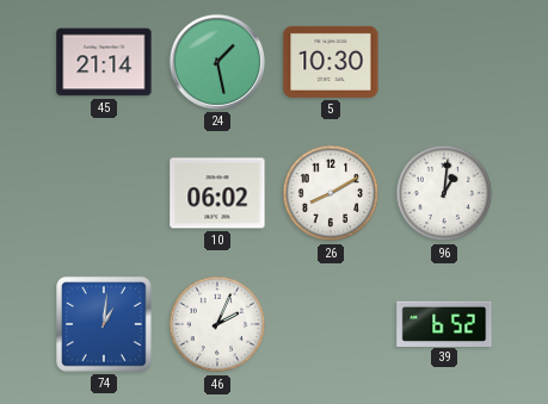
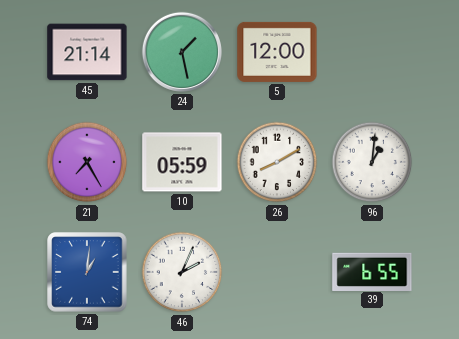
5: 10:30 -> 12:00
21: none -> 7:25
10: 06:02 -> 05:59
39: 6:52 -> 6:55
